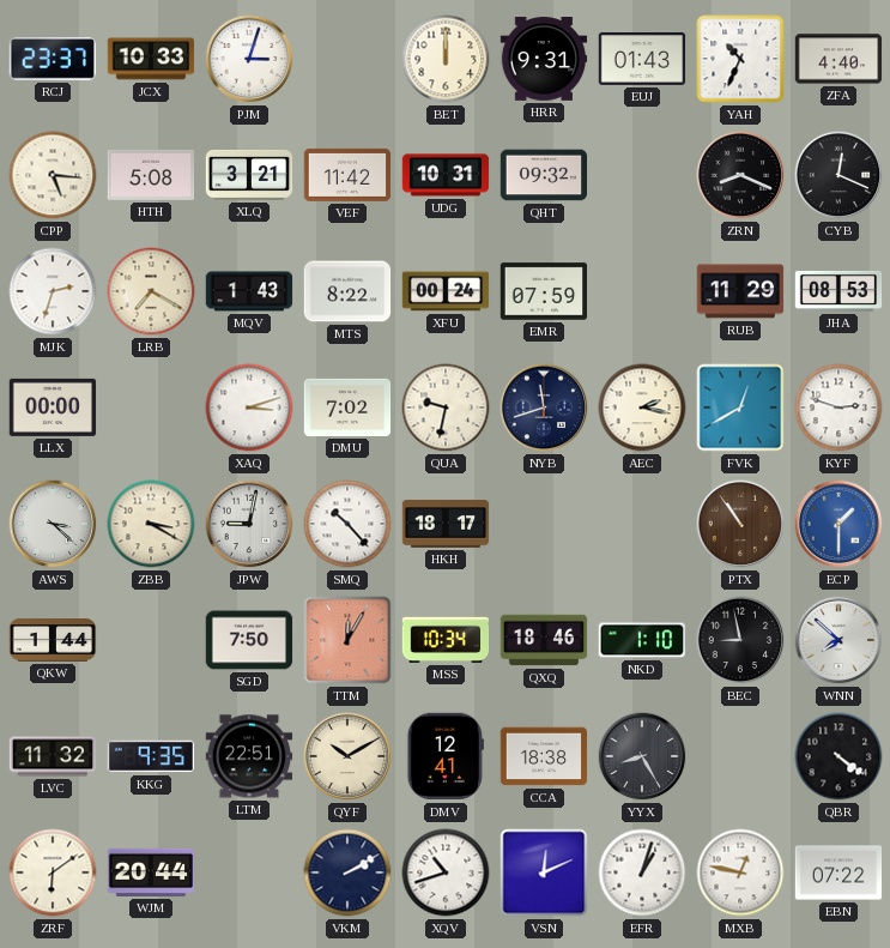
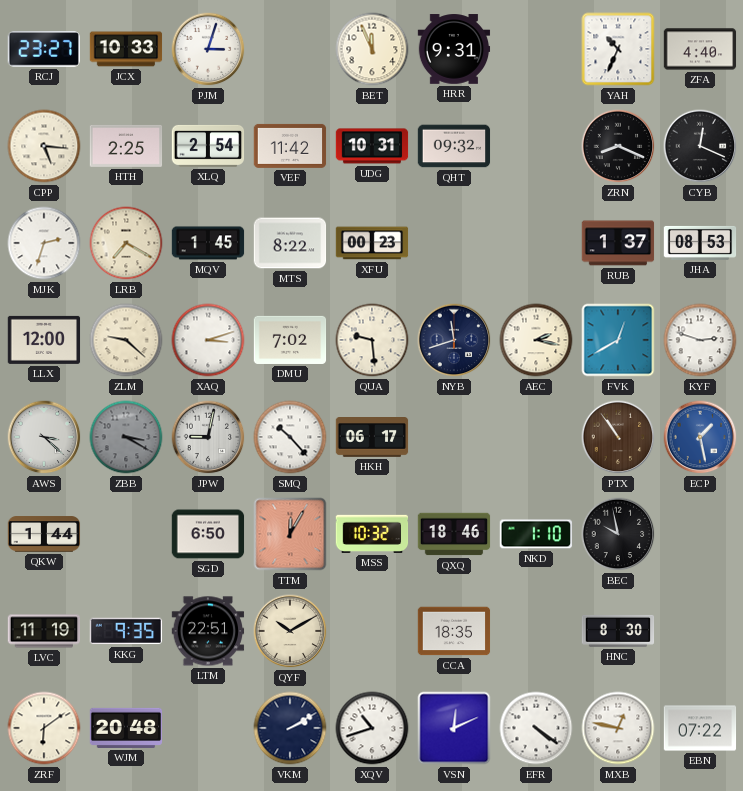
RCJ: 23:37 -> 23:27
BET: 12:00 -> 11:56
EUJ: 01:43 -> none
HTH: 5:08 -> 2:25
XLQ: 3:21 -> 2:54
MQV: 1:43 -> 1:45
XFU: 00:24 -> 00:23
EMR: 07:59 -> none
RUB: 11:29 -> 1:37
LLX: 00:00 -> 12:00
ZLM: none -> 9:22
QUA: 9:32 -> 9:29
ZBB dial: cream -> grey
HKH: 18:17 -> 06:17
ECP: 1:30 -> 1:28
SGD: 7:50 -> 6:50
MSS: 10:34 -> 10:32
BEC: 8:58 -> 9:58
WNN: 7:52 -> none
LVC: 11:32 -> 11:19
DMV: 12:41 -> none
CCA: 18:38 -> 18:35
YYX: 8:25 -> none
HNC: none -> 8:30
QBR: 4:21 -> none
WJM: 20:44 -> 20:48
EFR: 1:03 -> 4:21
